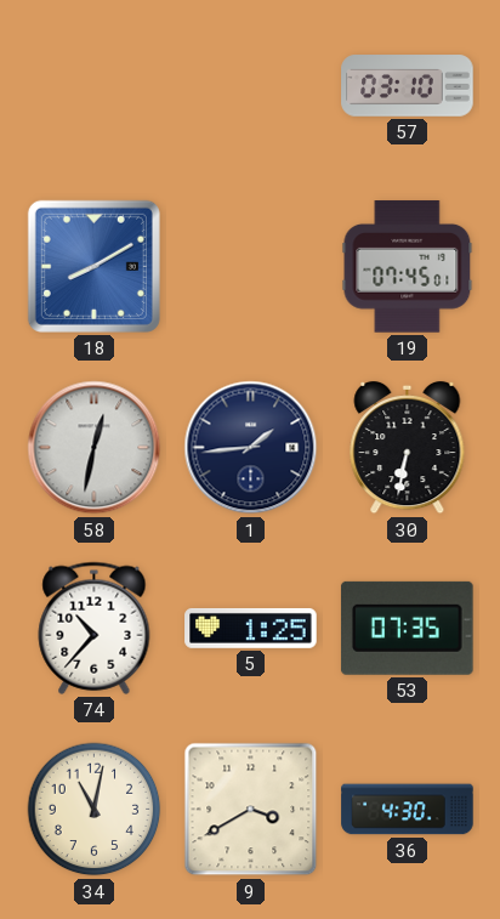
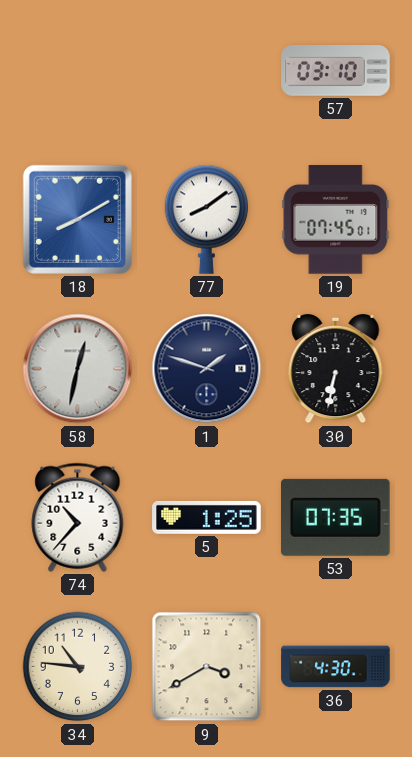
77: none -> 8:09
1: 1:44 -> 1:48
34: 11:02 -> 10:46
